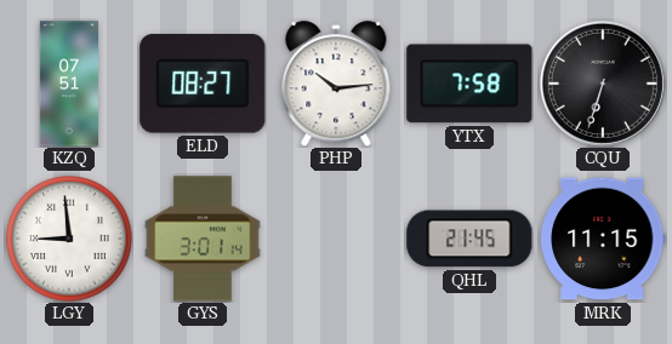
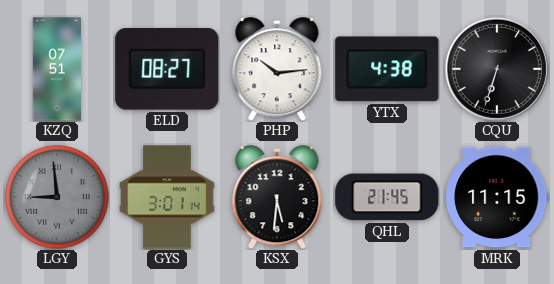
YTX: 7:58 -> 4:38
LGY dial: white -> grey
KSX: none -> 5:31
